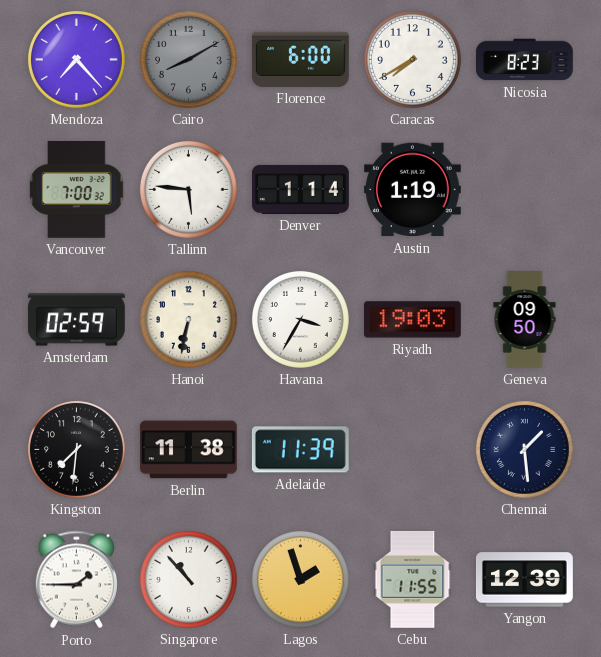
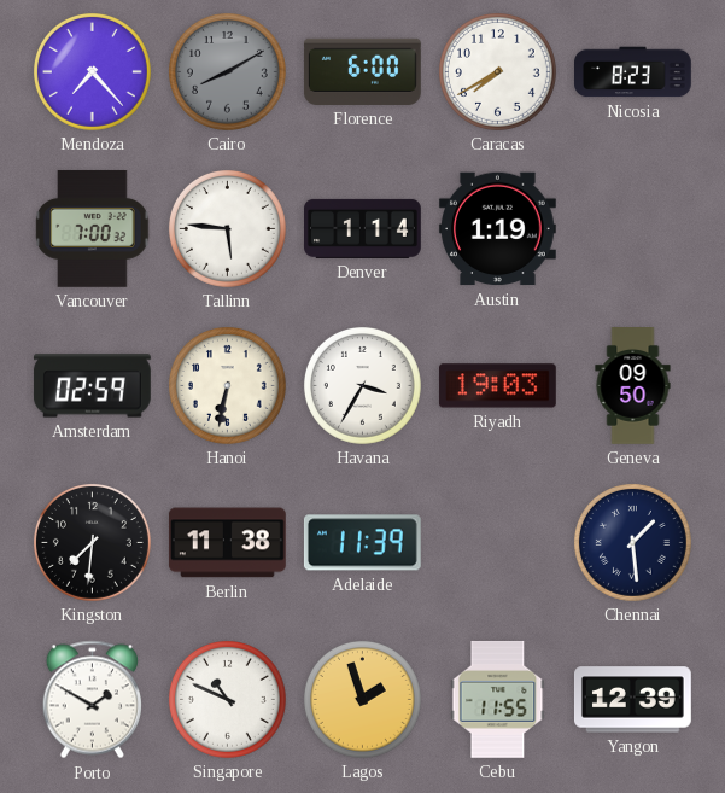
Porto: 1:45 -> 1:50
Singapore: 10:53 -> 10:49
